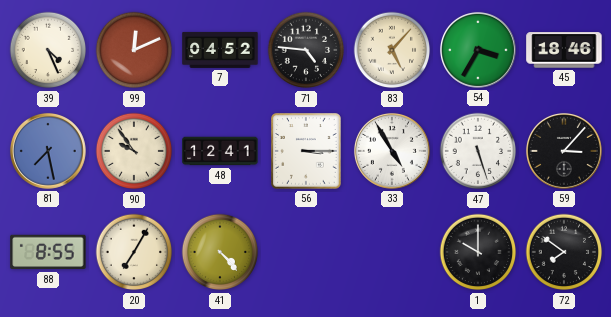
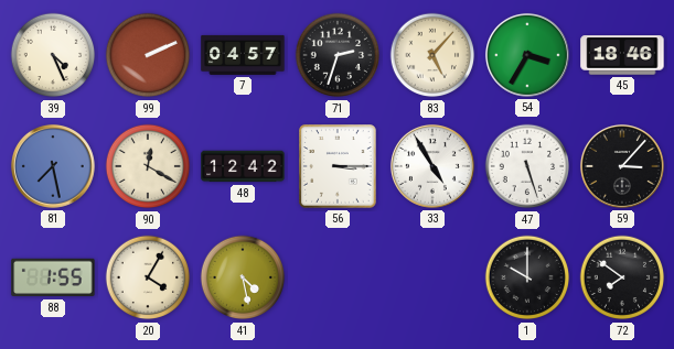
99: 12:11 -> 2:11
7: 04:52 -> 04:57
71: 4:46 -> 2:33
90: 9:54 -> 12:20
48: 12:41 -> 12:42
88: 8:55 -> 1:55
20: 7:05 -> 4:05
41: 4:23 -> 4:28
